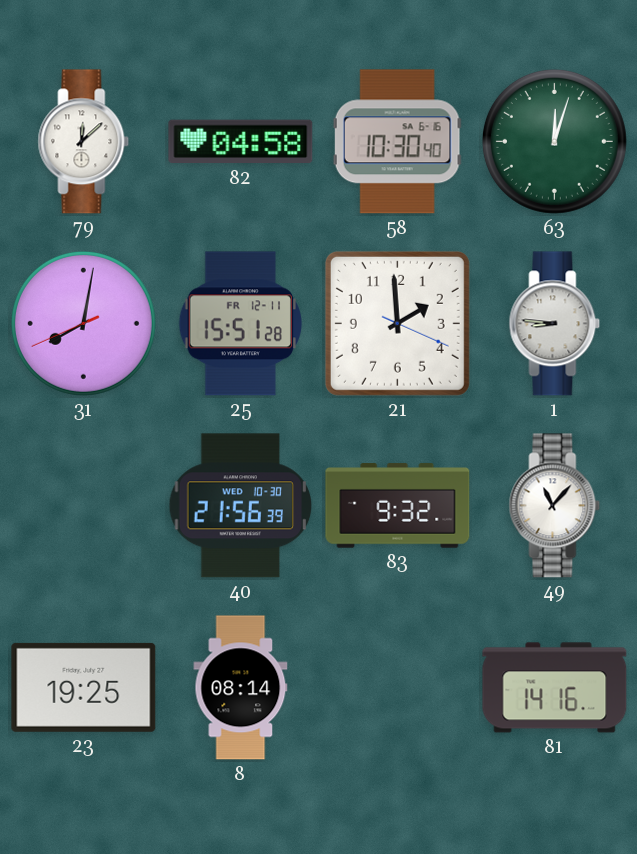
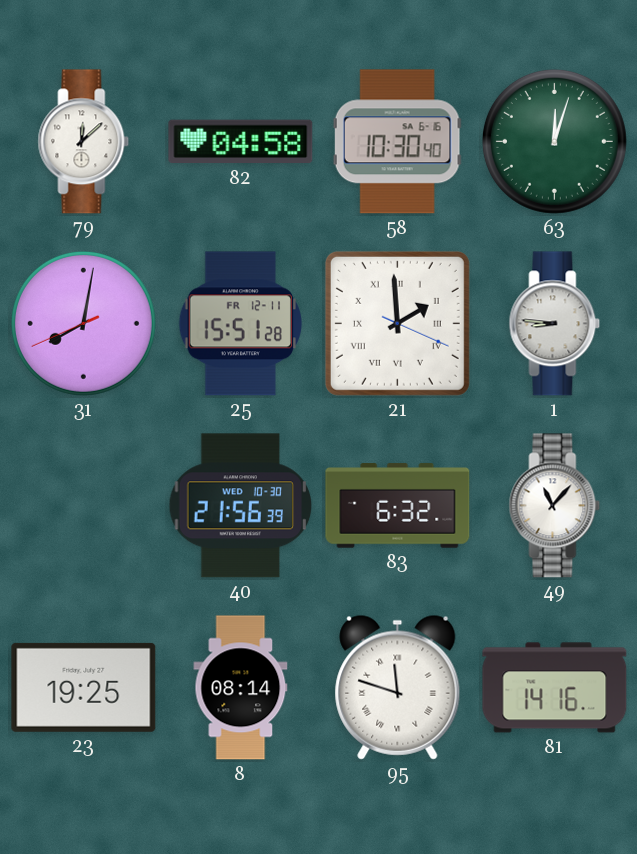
21 numerals: Arabic -> Roman
83: 9:32 -> 6:32
95: none -> 11:48
